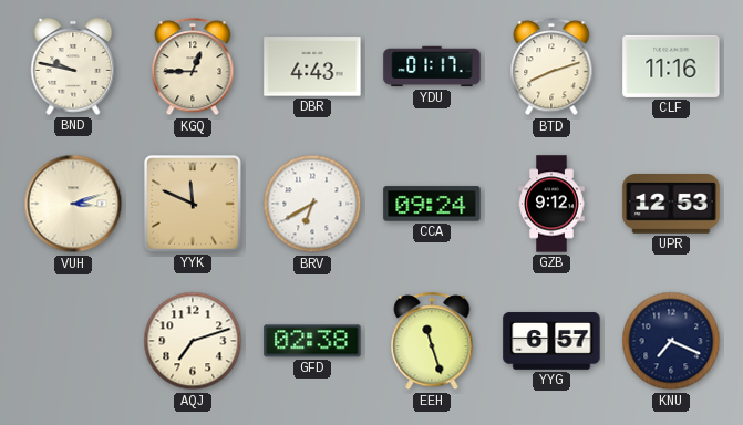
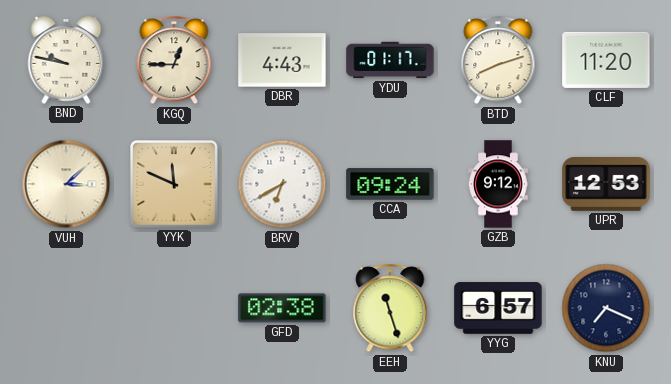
CLF: 11:16 -> 11:20
VUH: 3:12 -> 3:08
AQJ: 7:12 -> none
